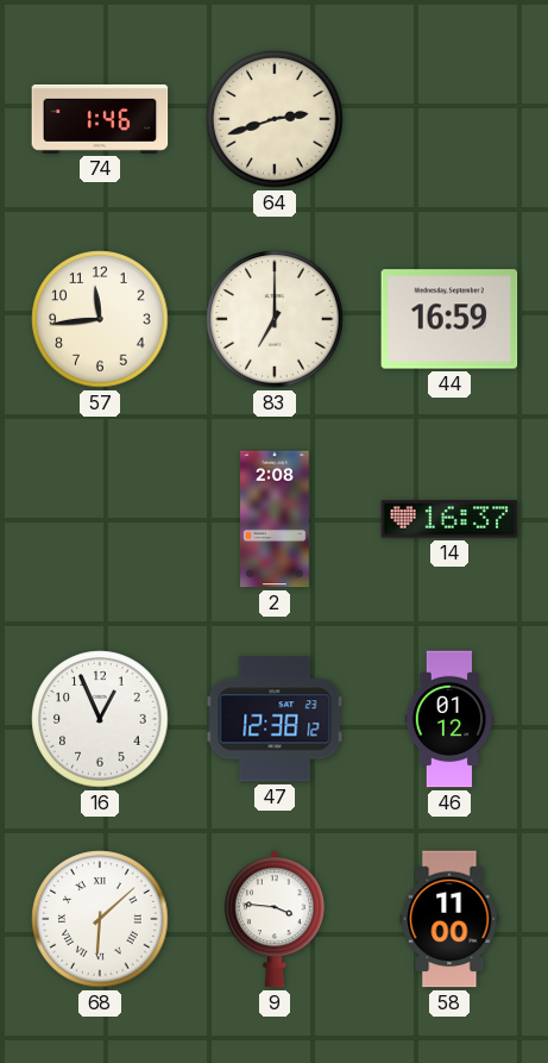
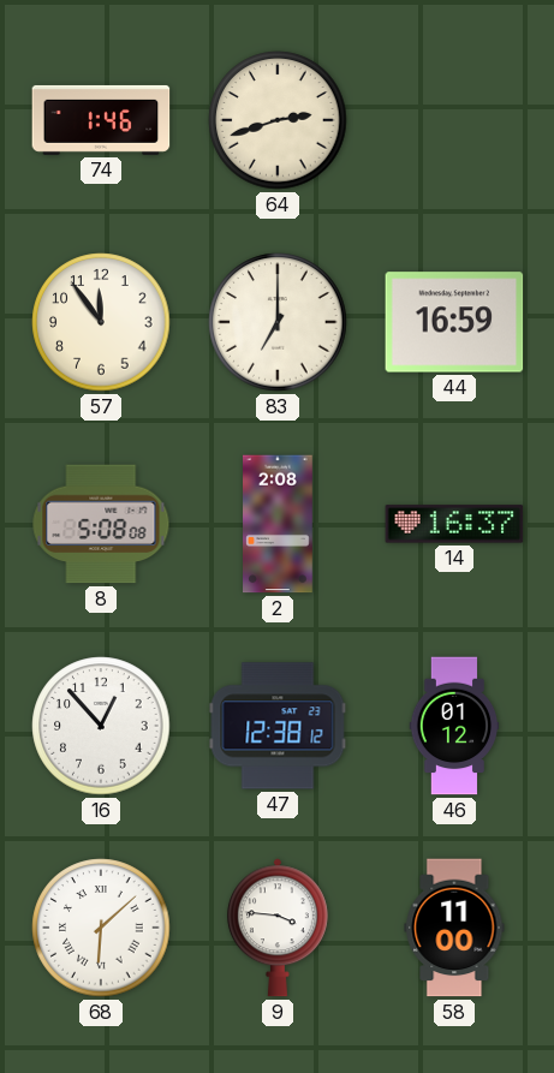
57: 11:44 -> 11:54
8: none -> 5:08
16: 12:56 -> 12:53
